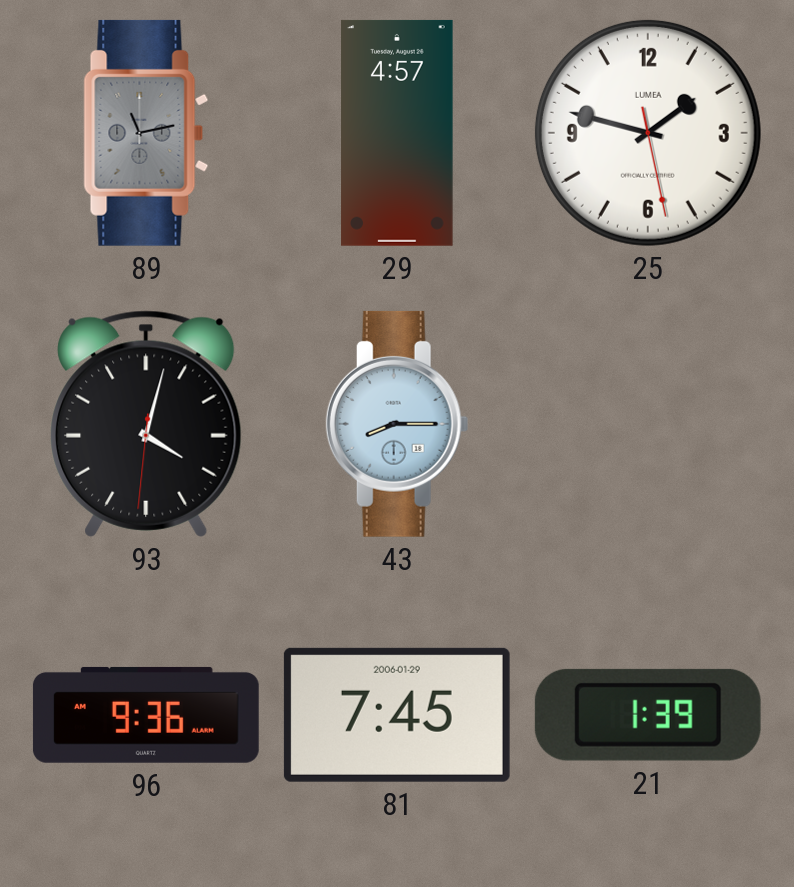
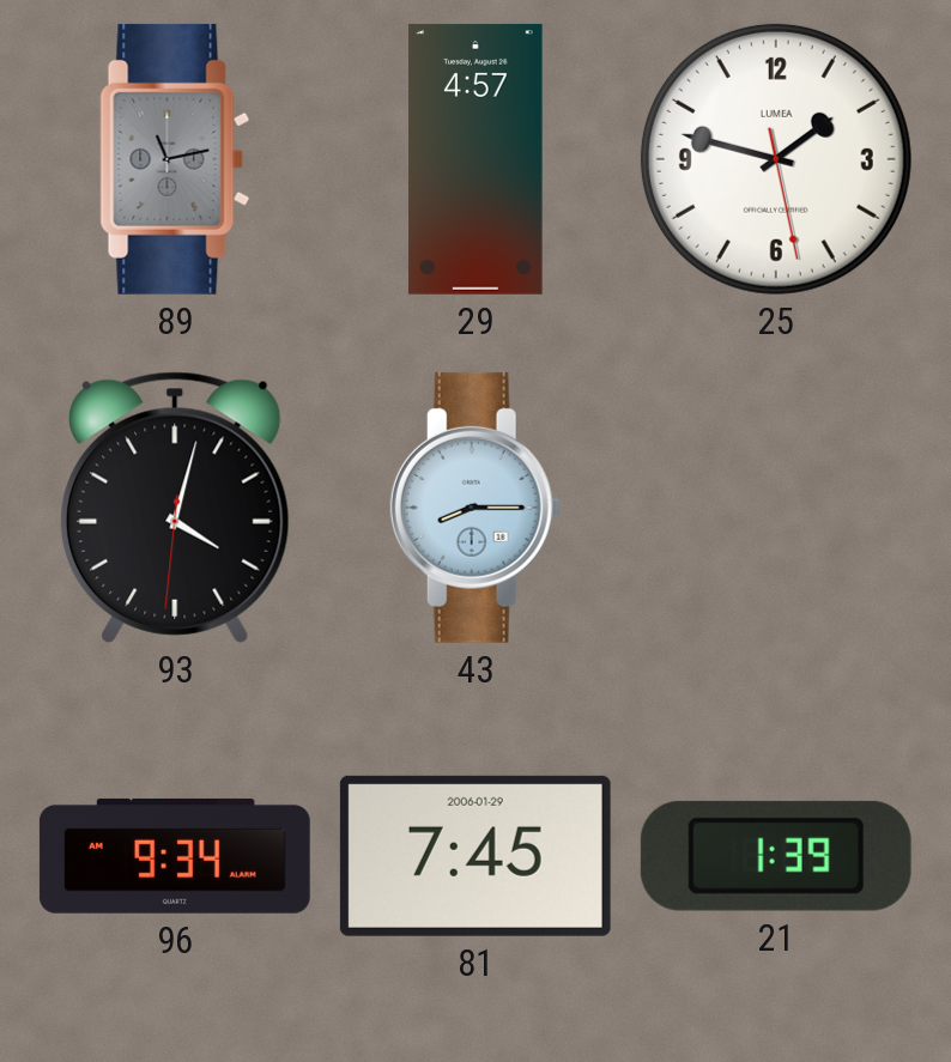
96: 9:36 -> 9:34
